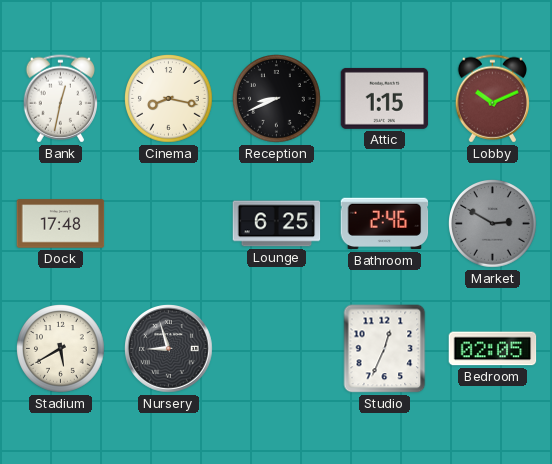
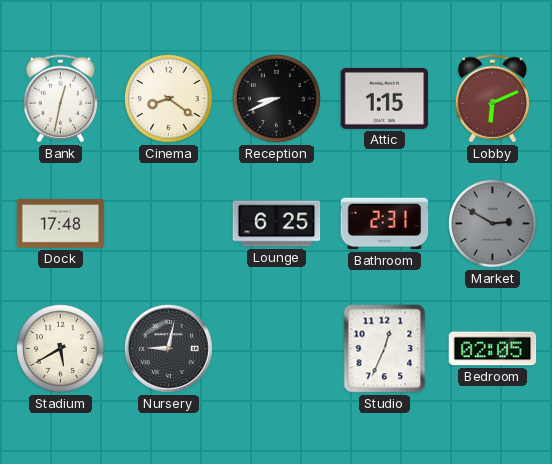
Cinema: 8:17 -> 8:21
Lobby: 10:11 -> 6:11
Bathroom: 2:46 -> 2:31
Nursery: 8:57 -> 9:02
